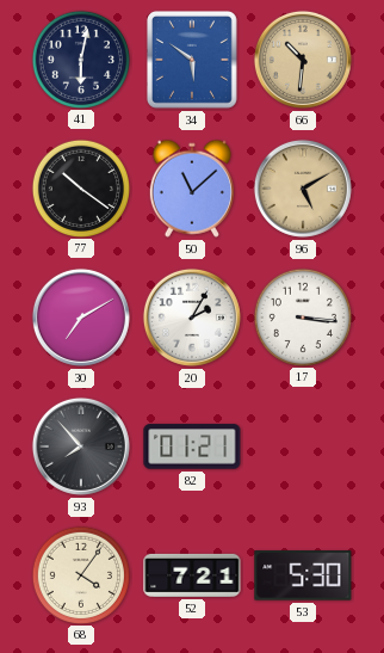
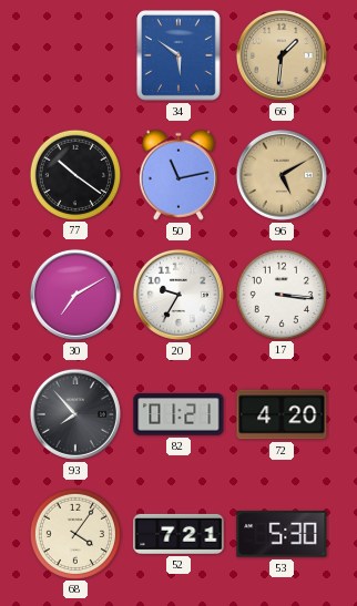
41: 6:02 -> none
66: 10:31 -> 1:31
50: 11:08 -> 11:13
20: 2:05 -> 9:35
72: none -> 4:20
